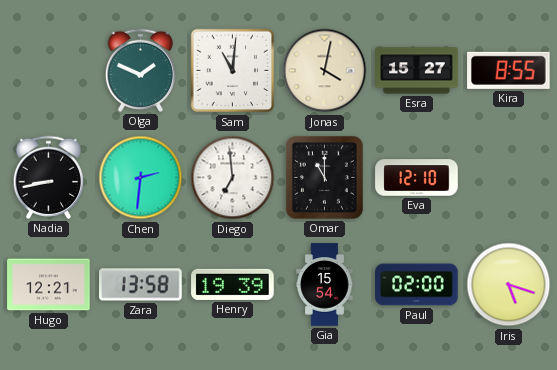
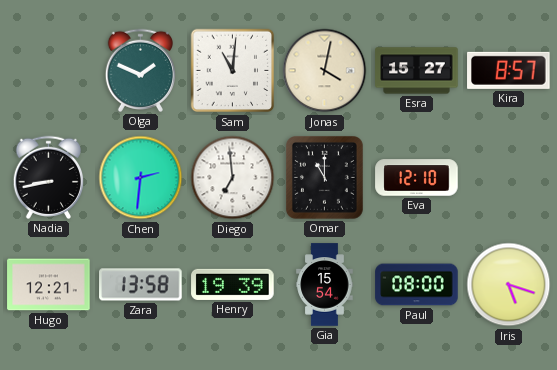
Kira: 8:55 -> 8:57
Paul: 02:00 -> 08:00
